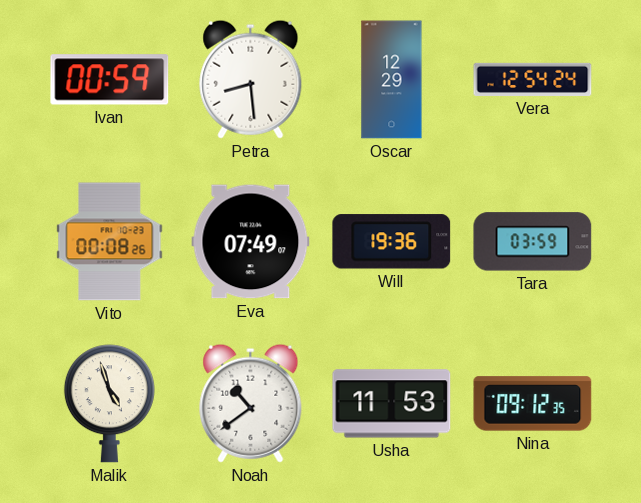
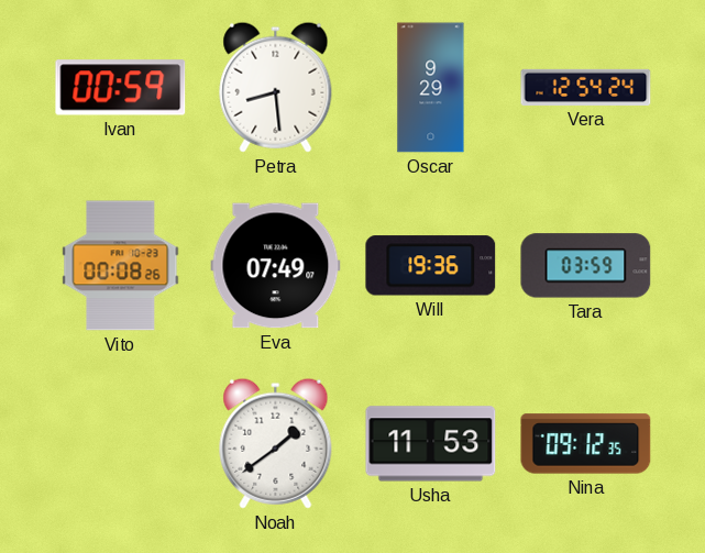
Oscar: 12:29 -> 9:29
Malik: 4:57 -> none
Noah: 10:39 -> 1:39
